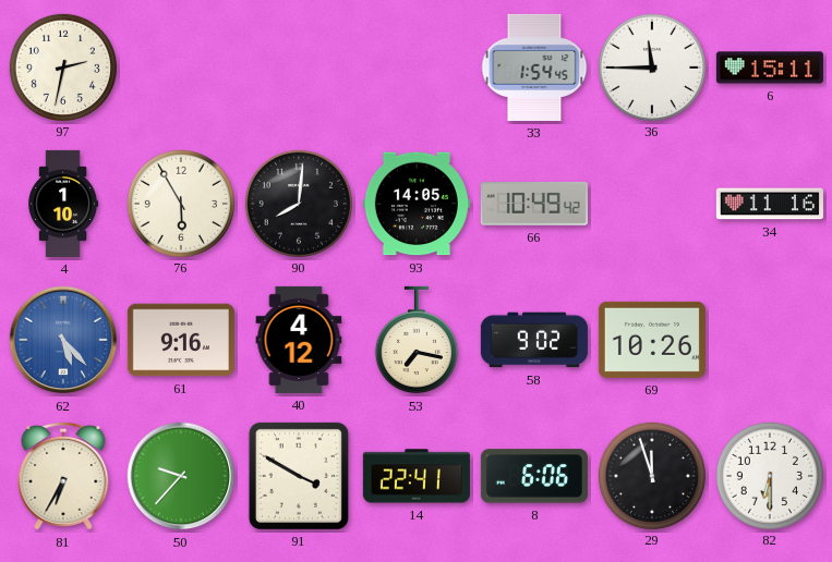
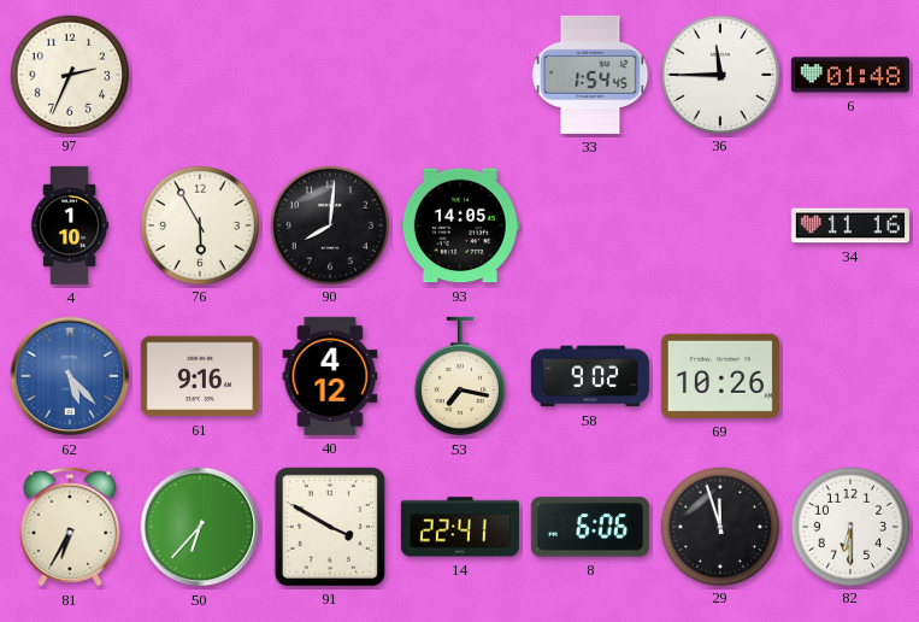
97: 2:32 -> 2:34
6: 15:11 -> 01:48
66: 10:49 -> none
50: 9:37 -> 6:37
